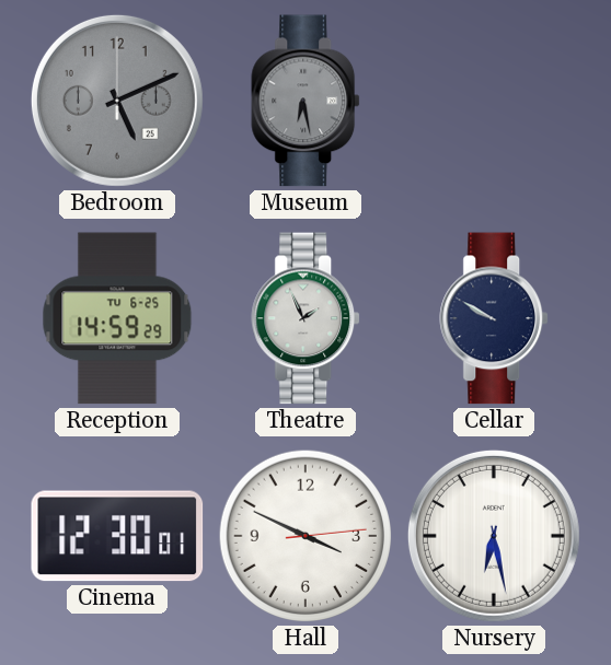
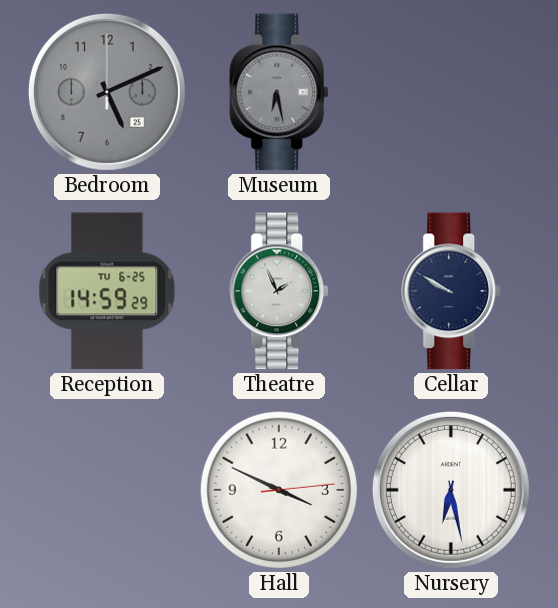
Cinema: 12:30 -> none
